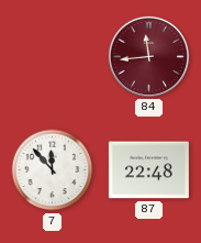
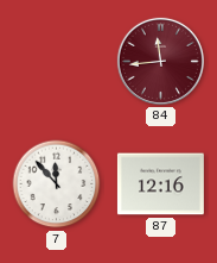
87: 22:48 -> 12:16
